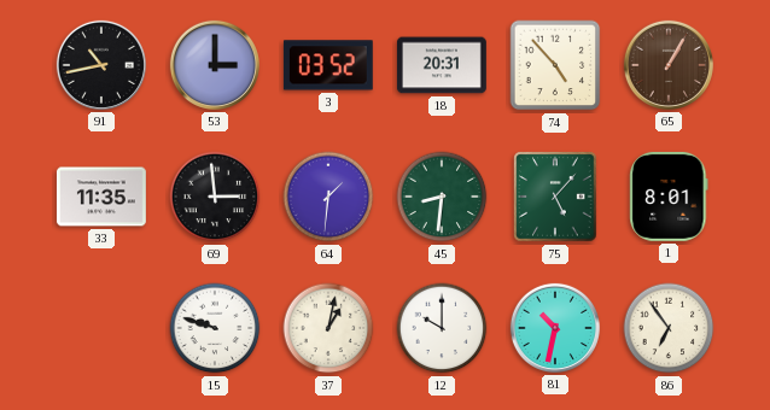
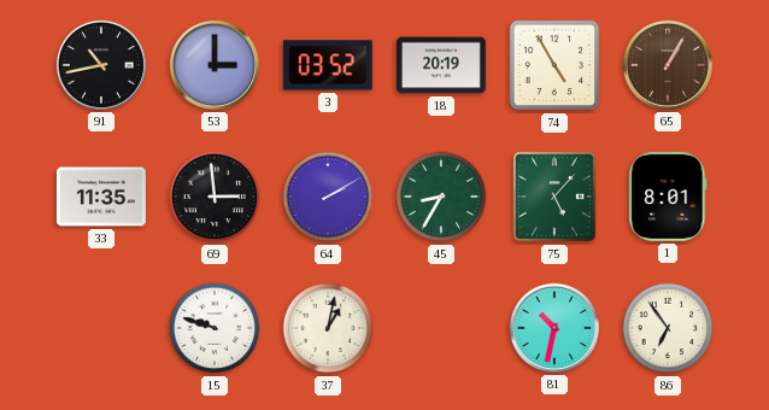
18: 20:31 -> 20:19
74: 4:53 -> 4:55
64: 1:31 -> 2:10
45: 8:31 -> 8:35
12: 10:00 -> none
